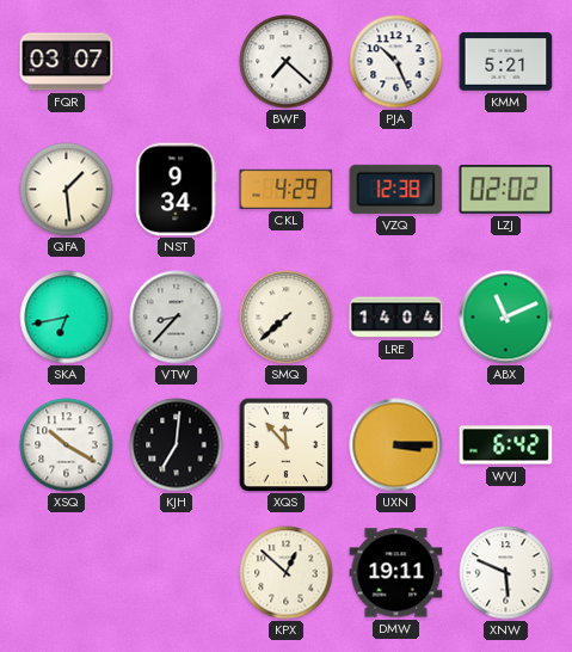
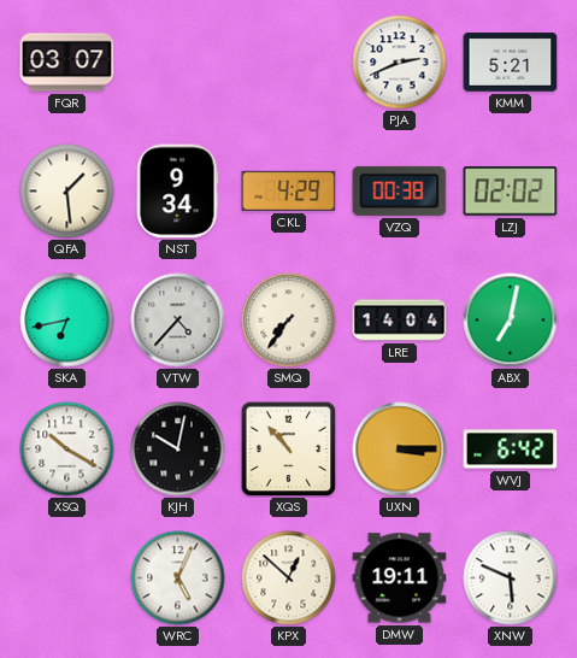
BWF: 7:22 -> none
PJA: 10:26 -> 2:41
VZQ: 12:38 -> 00:38
VTW: 8:37 -> 4:37
SMQ: 7:38 -> 7:36
ABX: 11:11 -> 7:02
KJH: 7:01 -> 10:02
XQS: 11:53 -> 10:53
WRC: none -> 5:04
